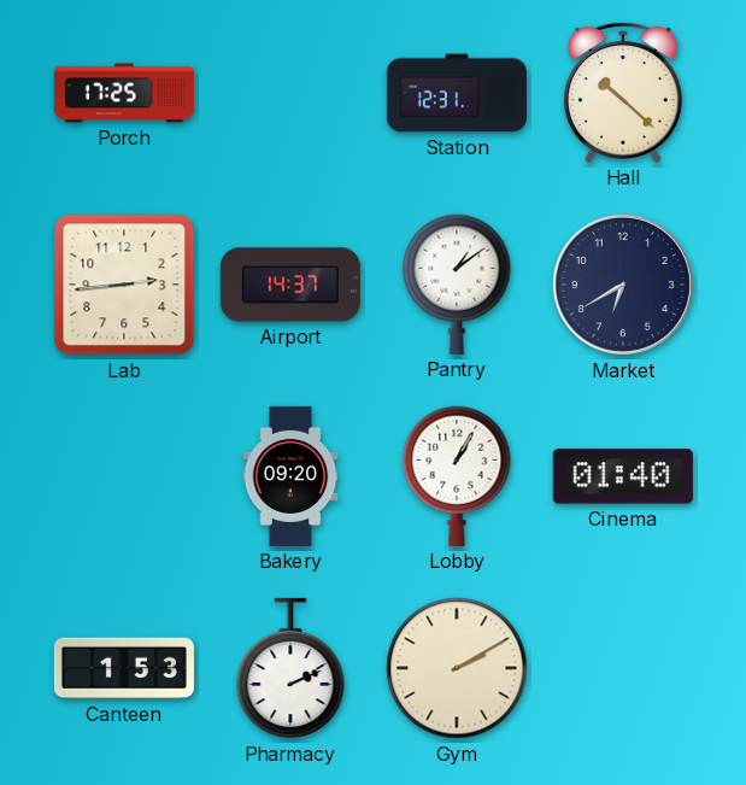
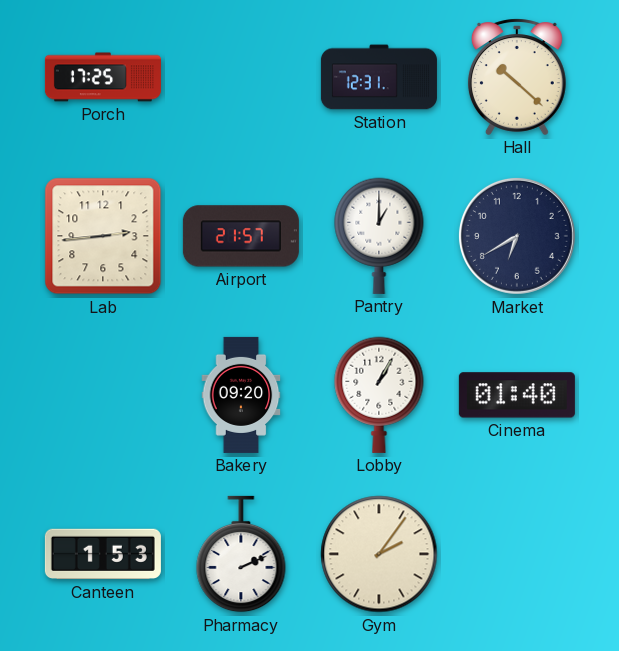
Airport: 14:37 -> 21:57
Pantry: 1:09 -> 1:00
Gym: 2:10 -> 2:06
